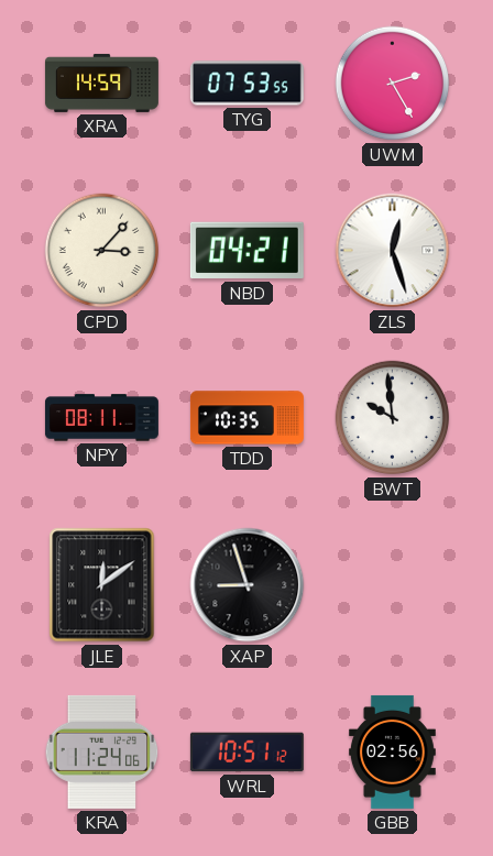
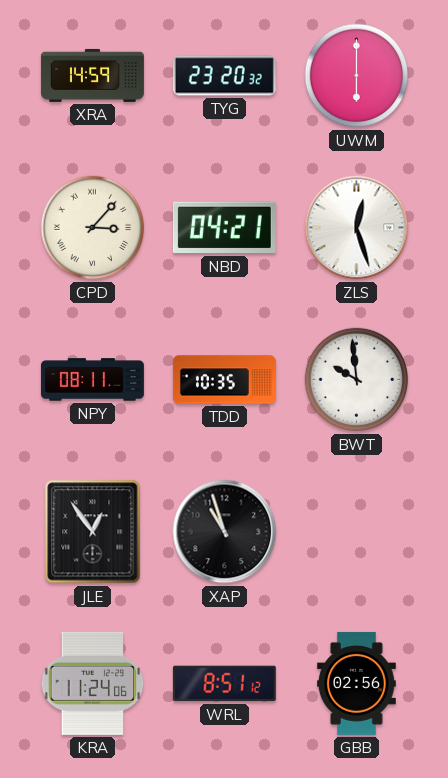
TYG: 07:53 -> 23:20
UWM: 2:25 -> 6:00
JLE: 12:09 -> 12:54
XAP: 8:57 -> 10:57
WRL: 10:51 -> 8:51
